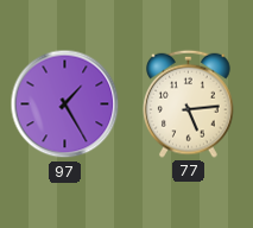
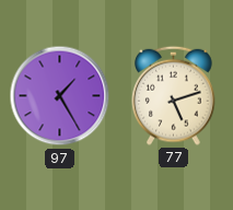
77: 5:14 -> 5:12
